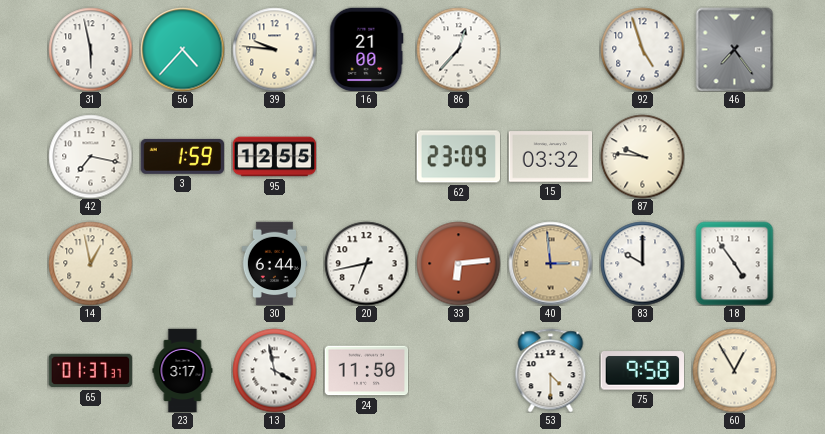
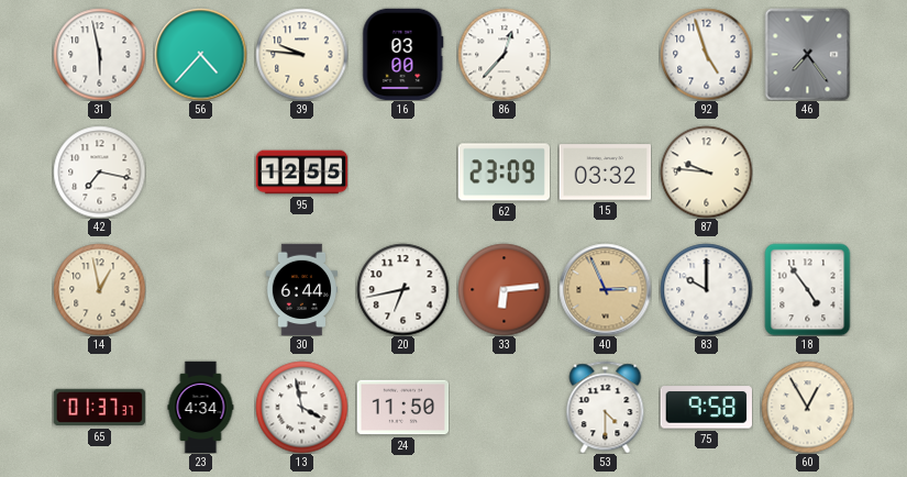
16: 21:00 -> 03:00
3: 1:59 -> none
40: 2:59 -> 2:56
23: 3:17 -> 4:34
